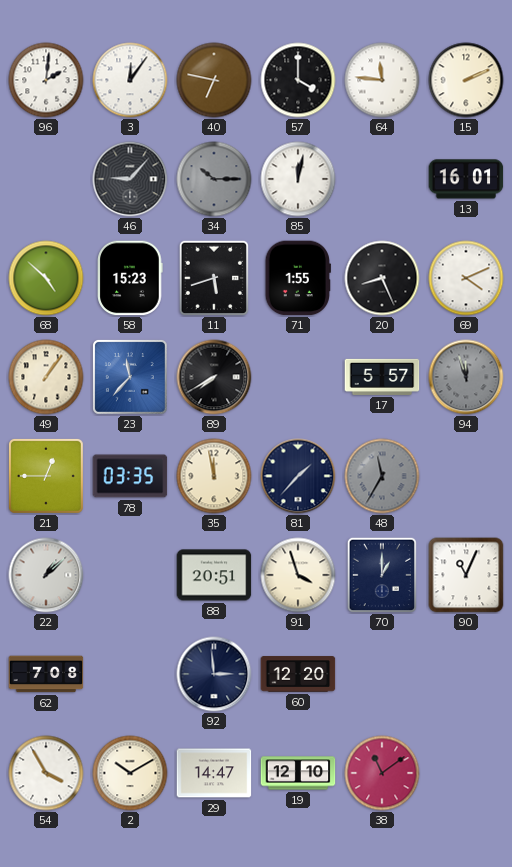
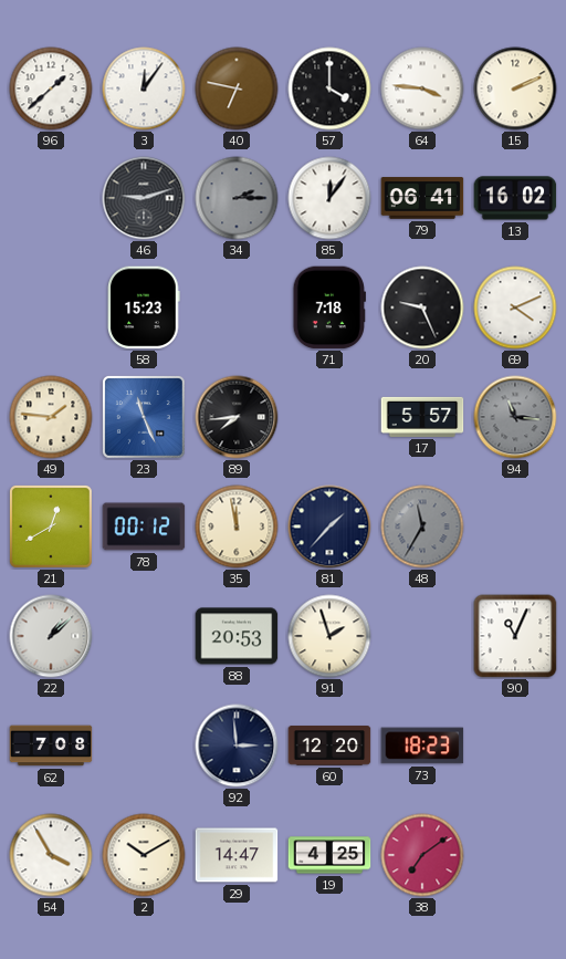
96: 2:01 -> 1:38
64: 11:46 -> 3:46
46: 9:07 -> 9:12
34: 10:15 -> 2:15
85: 12:02 -> 12:06
79: none -> 06:41
13: 16:01 -> 16:02
68: 4:52 -> none
11: 5:42 -> none
71: 1:55 -> 7:18
20: 8:26 -> 9:26
49: 1:06 -> 1:46
23: 11:37 -> 11:26
89: 7:40 -> 7:44
94: 11:57 -> 11:16
21: 12:45 -> 12:40
78: 03:35 -> 00:12
88: 20:51 -> 20:53
91: 3:57 -> 1:57
70: 1:00 -> none
73: none -> 18:23
19: 12:10 -> 4:25
38: 11:09 -> 7:09
